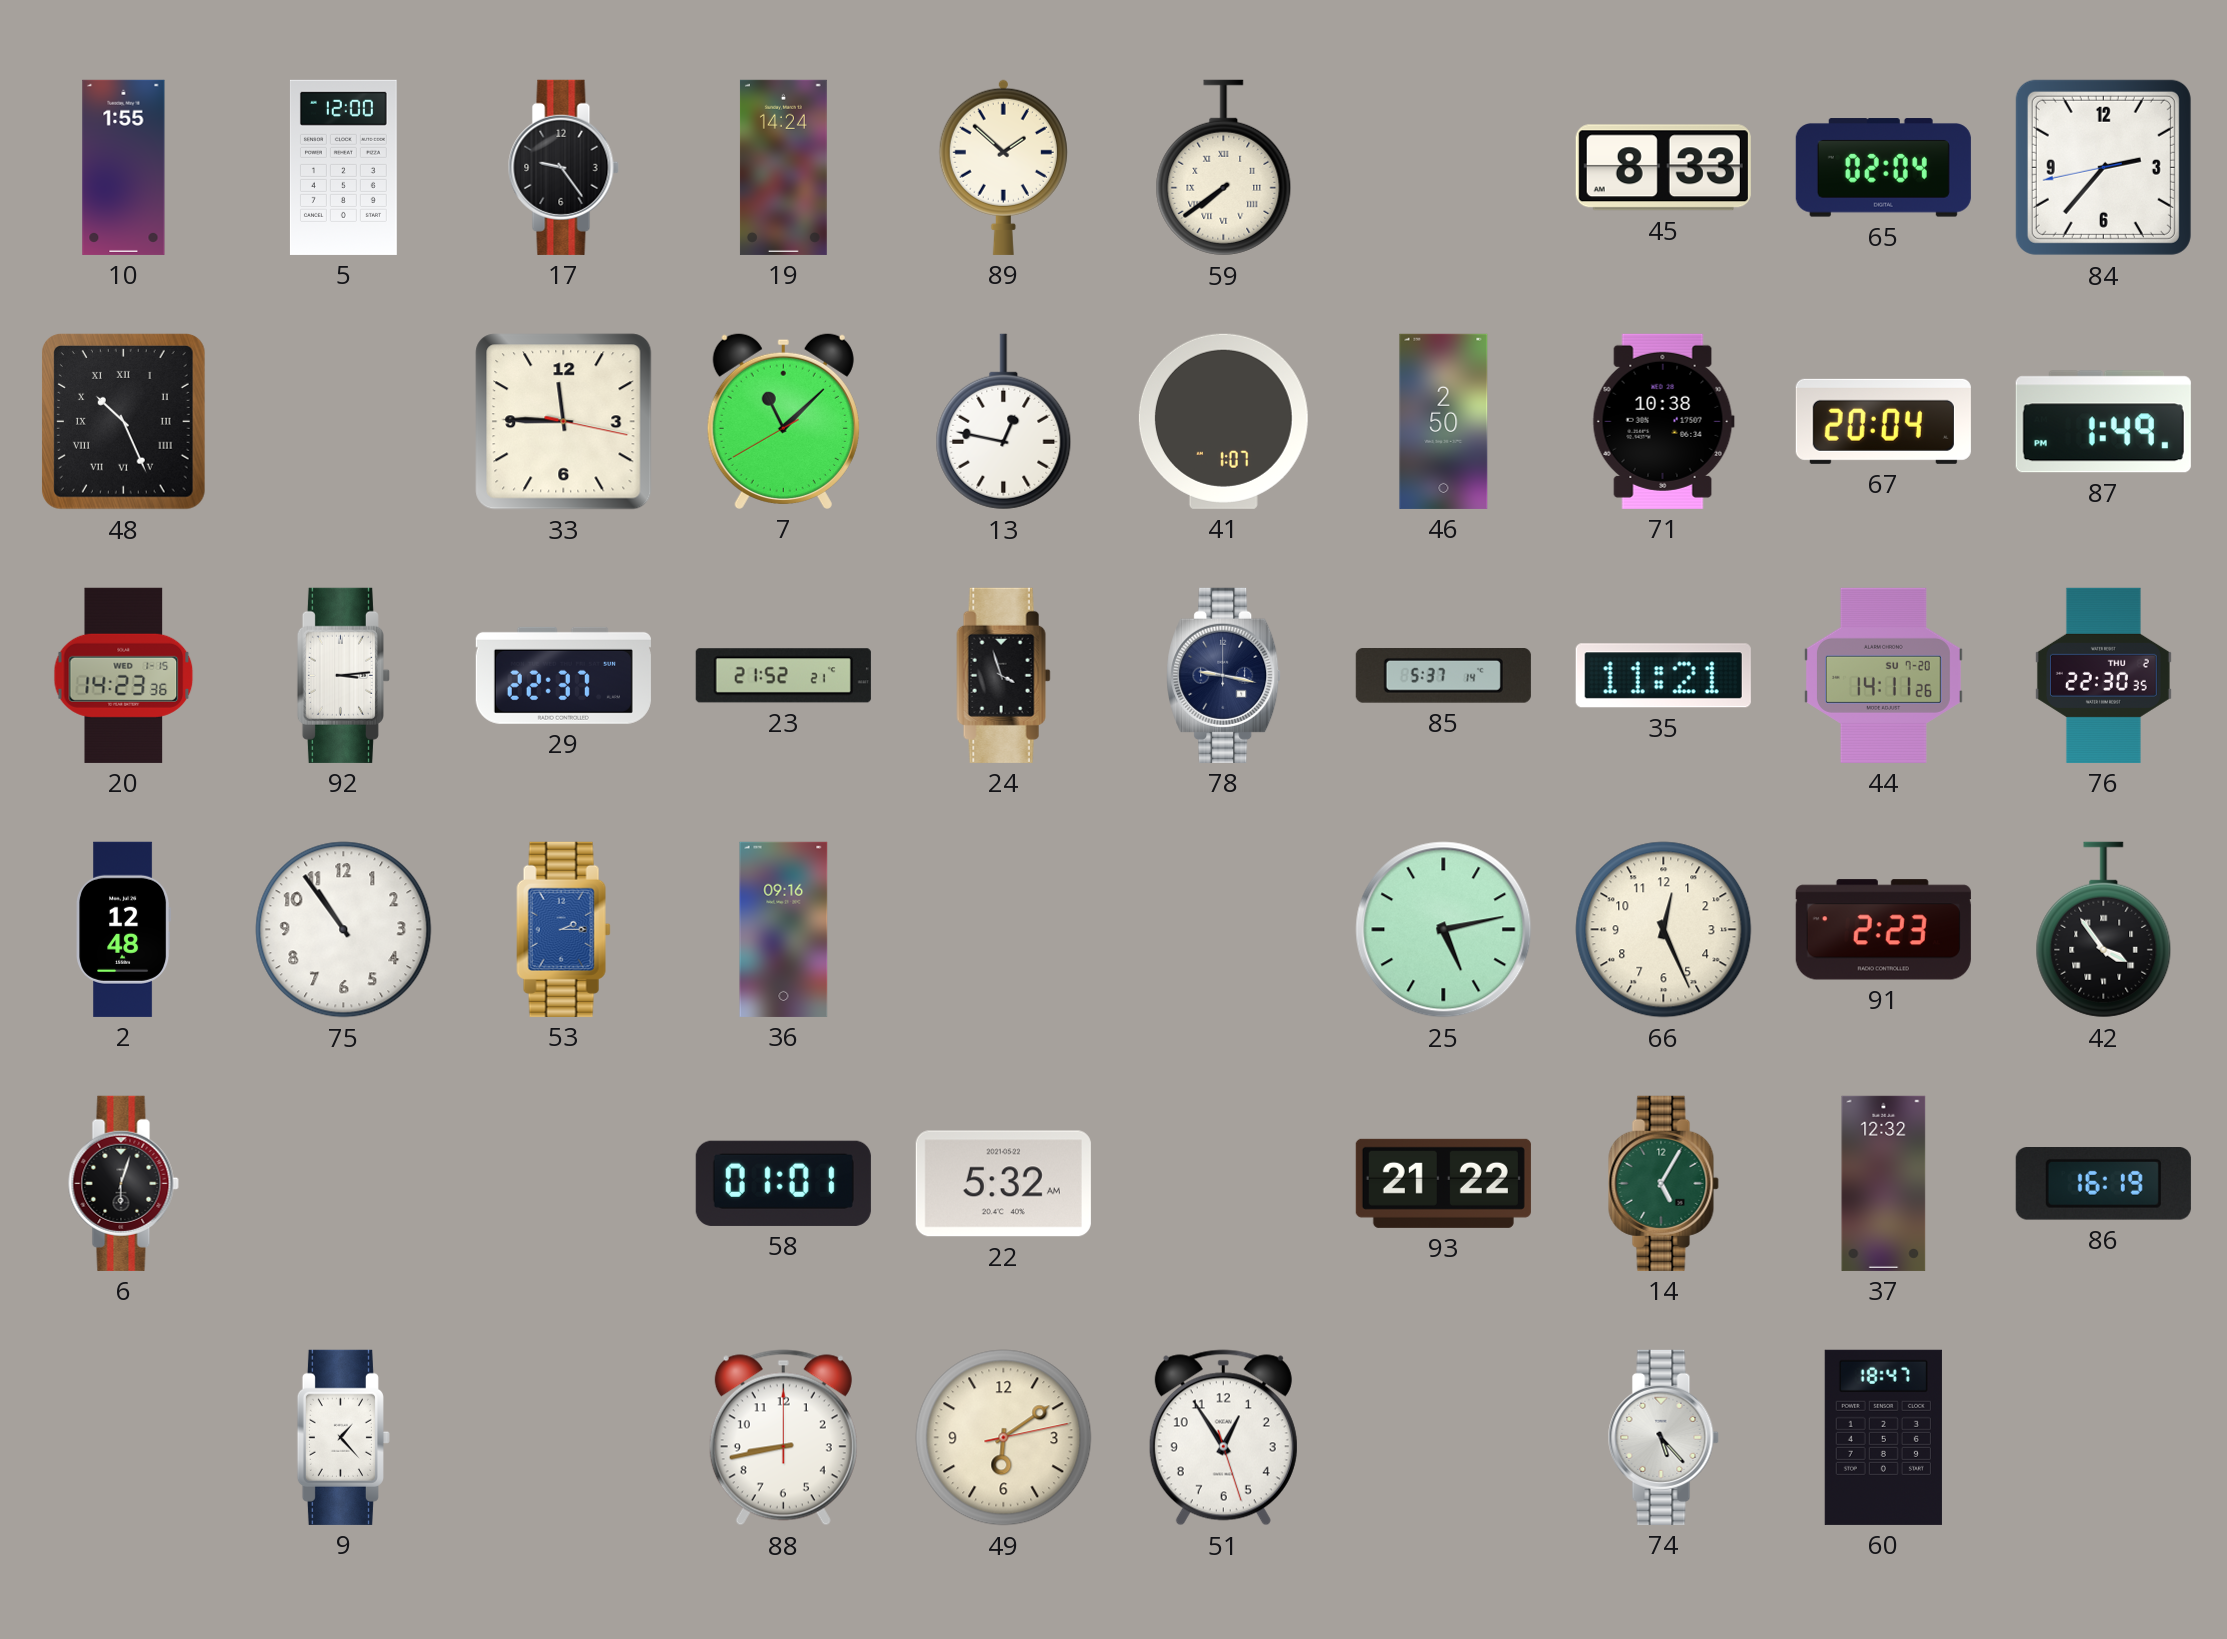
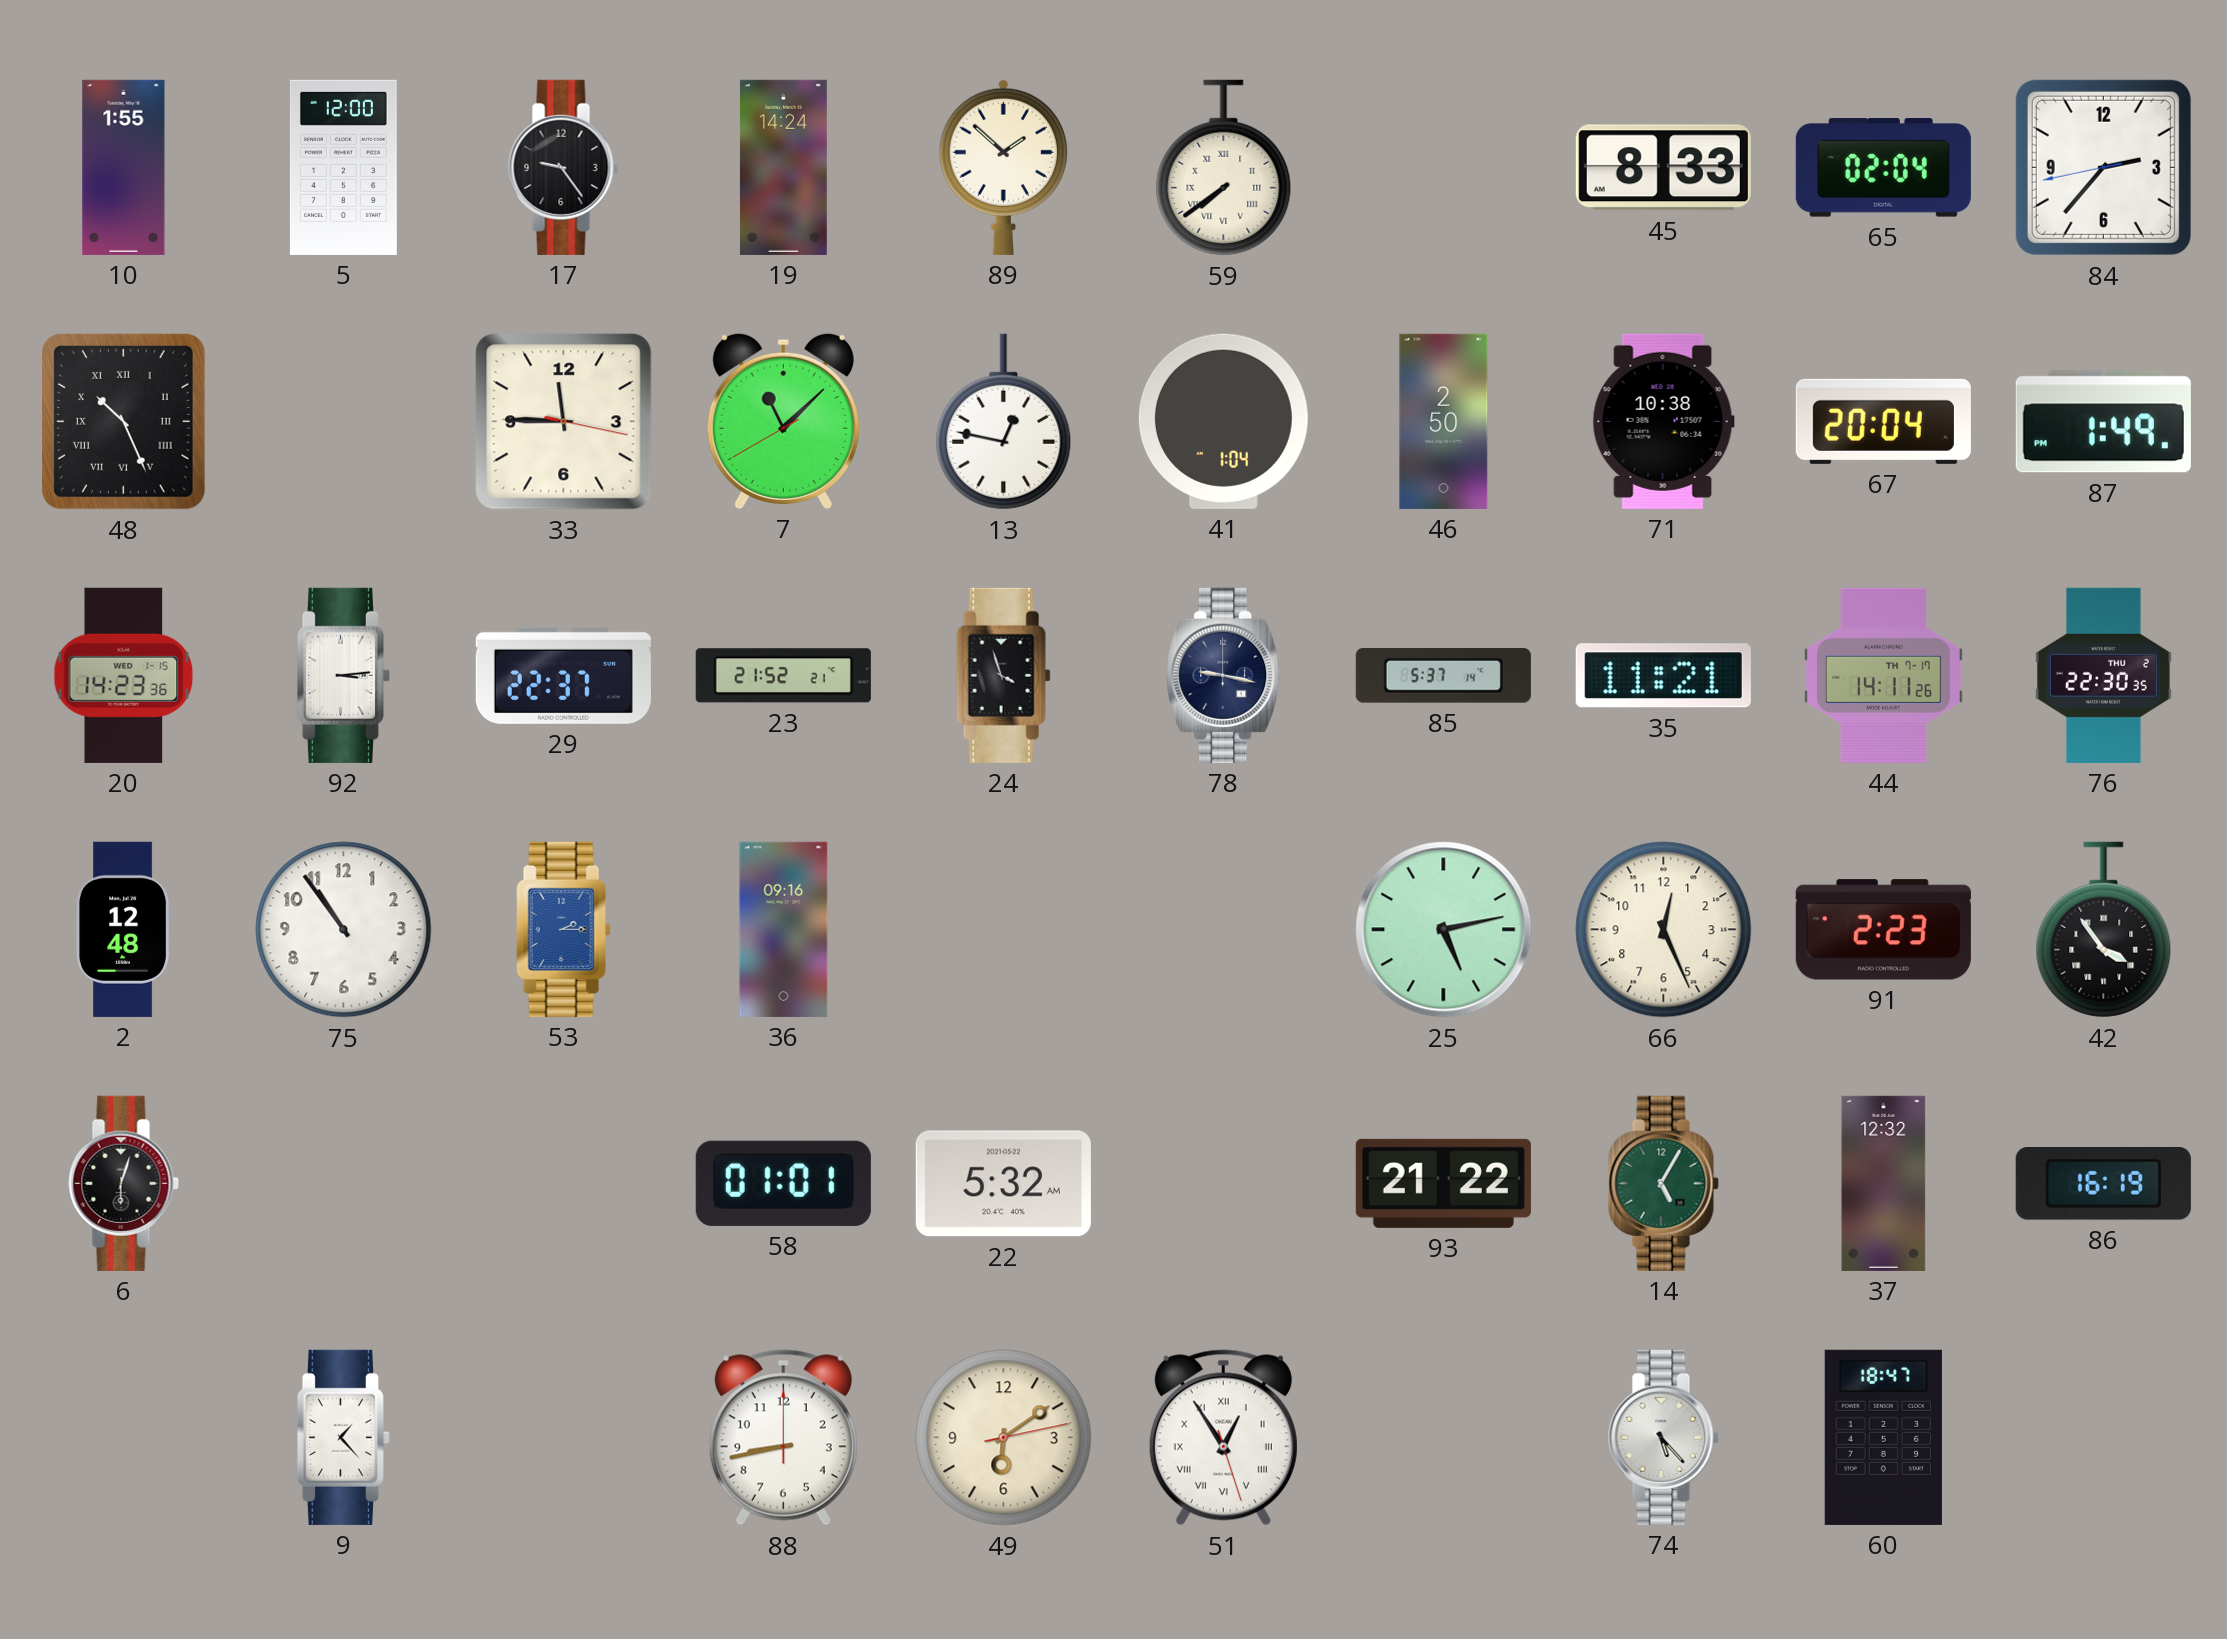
41: 1:07 -> 1:04
44 date: SU 7-20 -> TH 7-17
51 numerals: Arabic -> Roman
